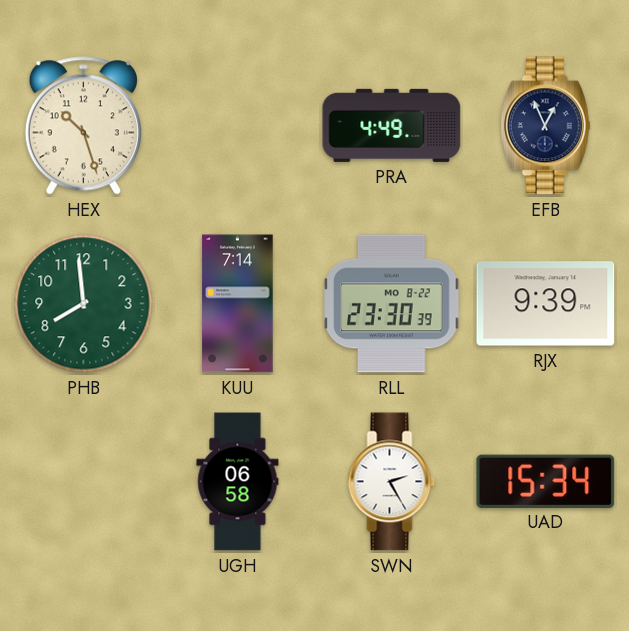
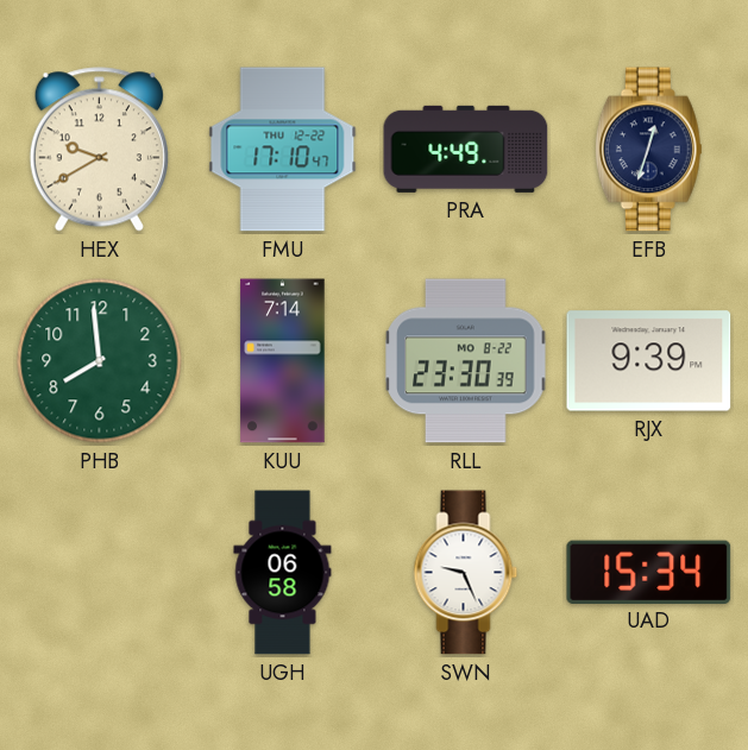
HEX: 10:27 -> 9:40
FMU: none -> 17:10
EFB: 12:56 -> 12:33
SWN: 2:25 -> 9:26
